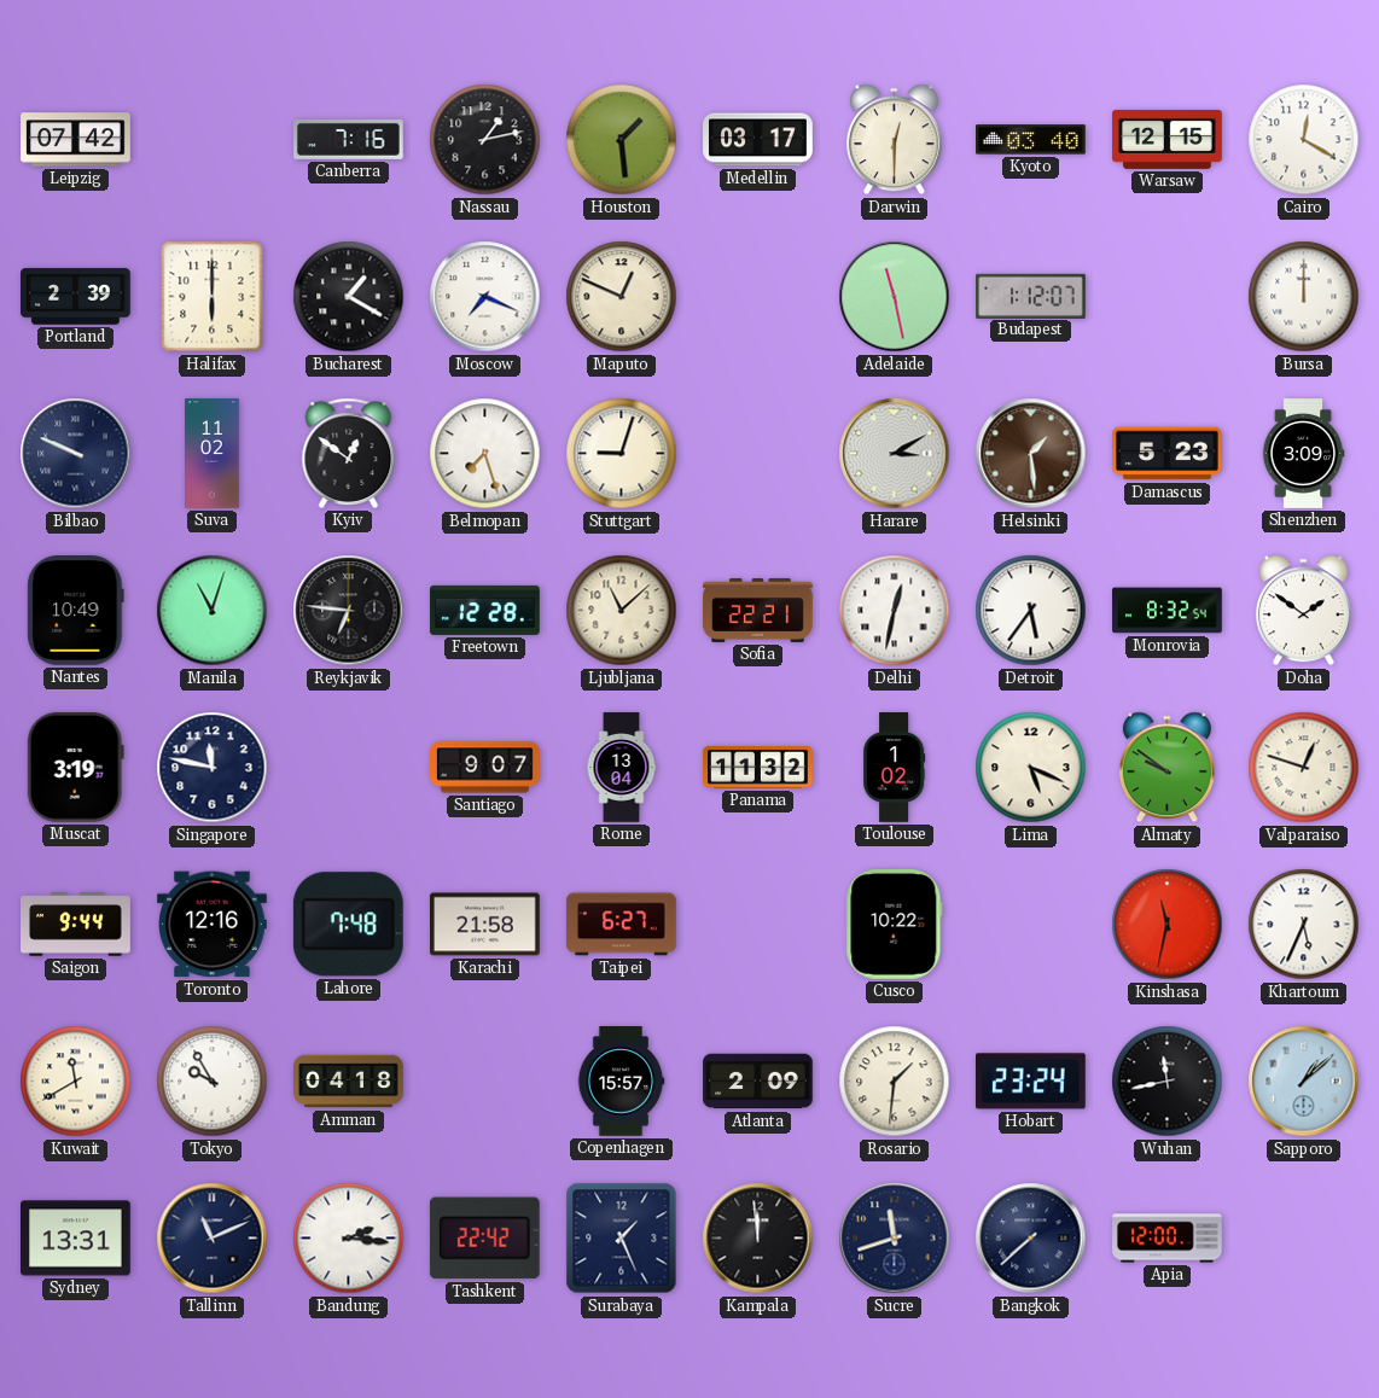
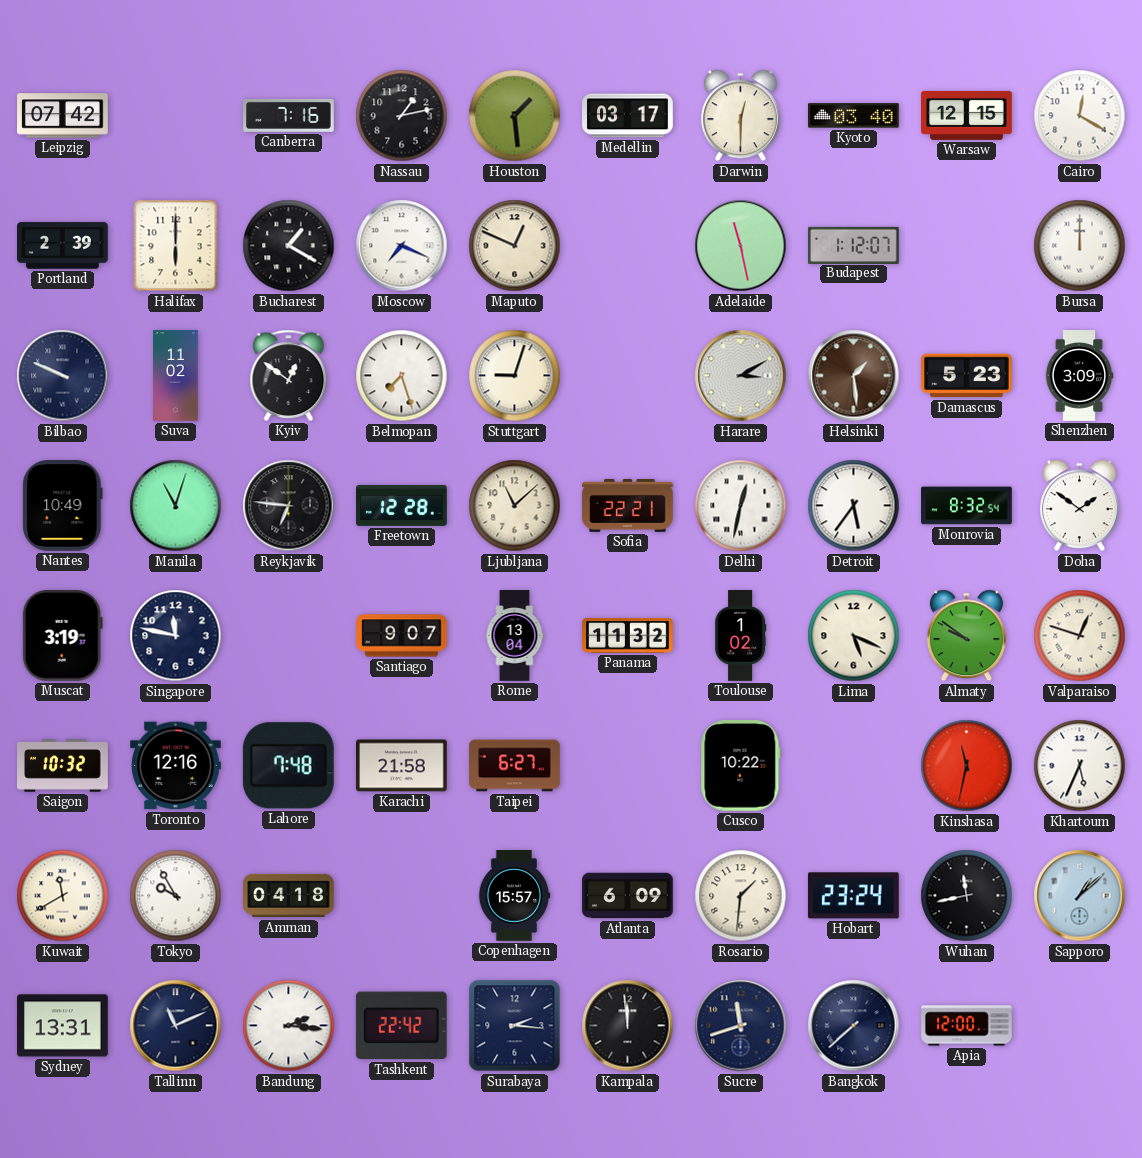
Saigon: 9:44 -> 10:32
Atlanta: 2:09 -> 6:09
Surabaya: 1:26 -> 2:16
